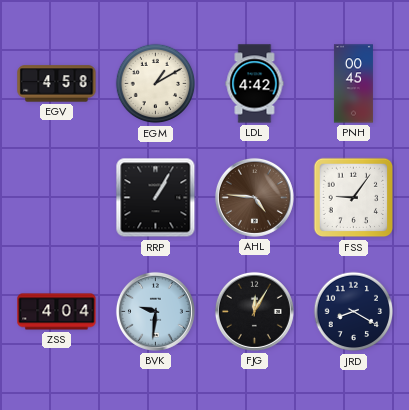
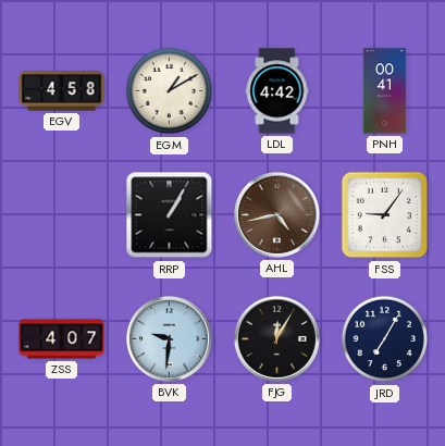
PNH: 00:45 -> 00:41
AHL: 4:46 -> 4:43
ZSS: 4:04 -> 4:07
JRD: 8:20 -> 7:05
